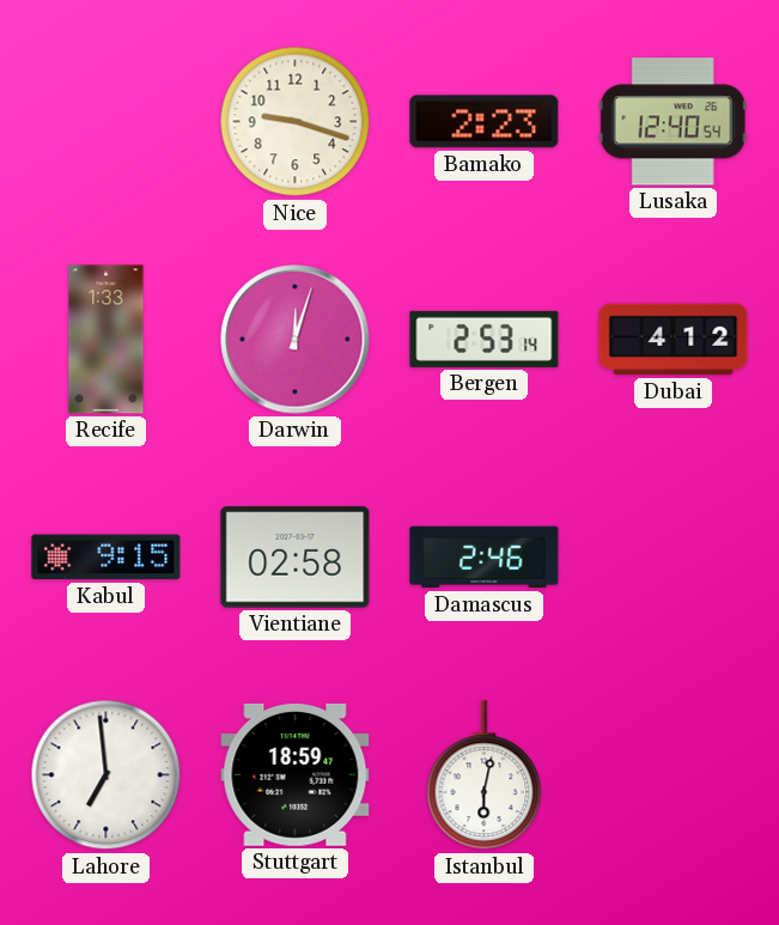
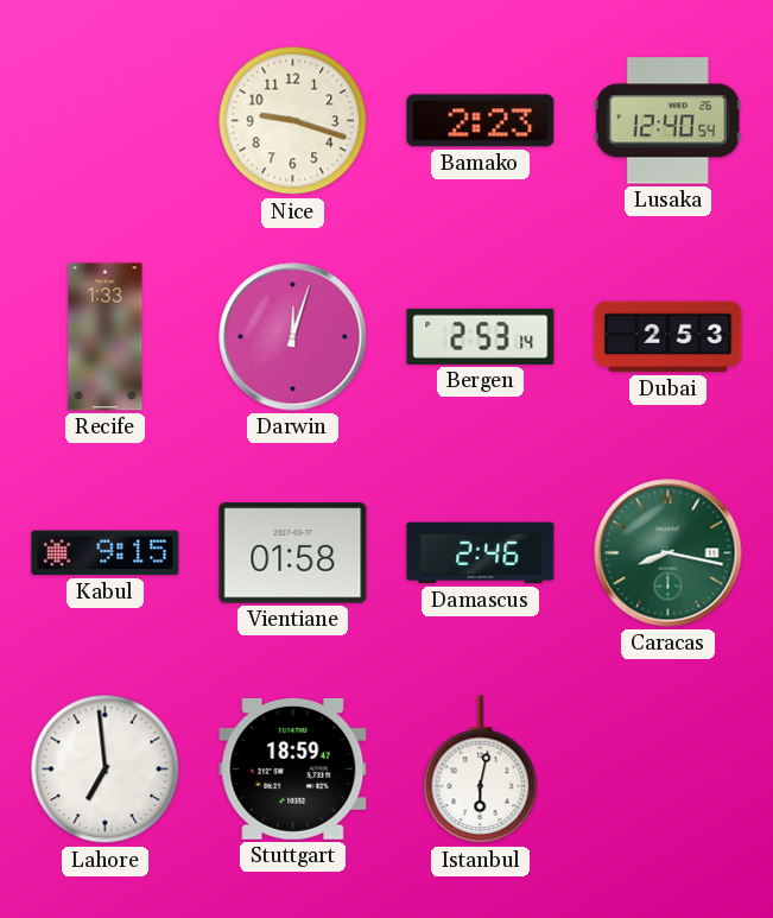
Dubai: 4:12 -> 2:53
Vientiane: 02:58 -> 01:58
Caracas: none -> 8:17
